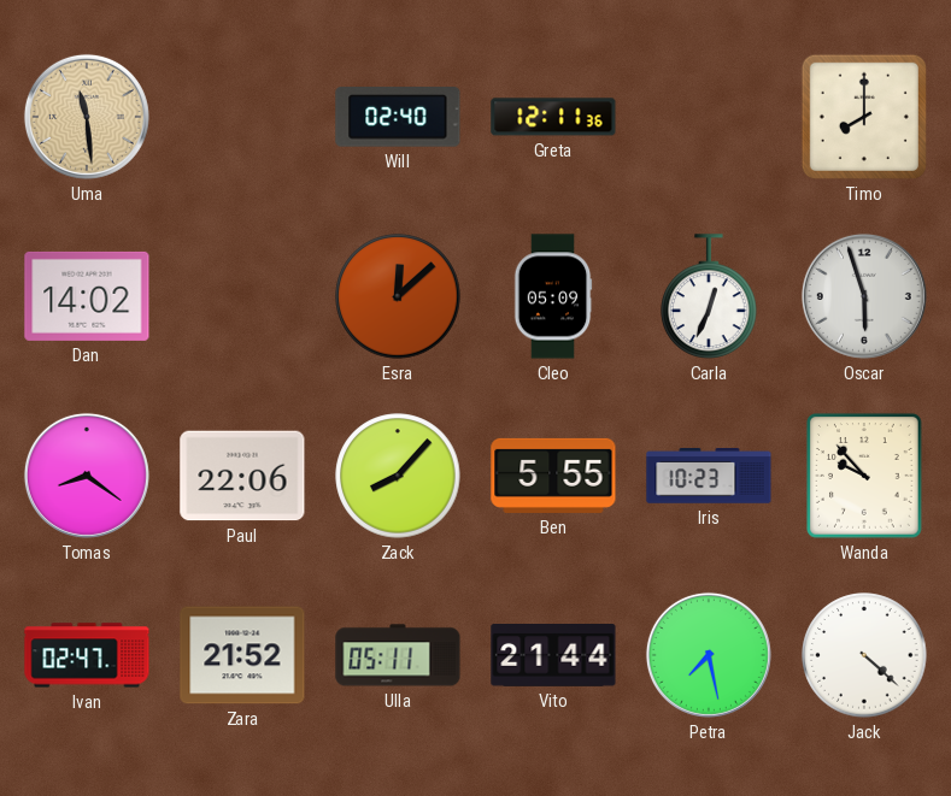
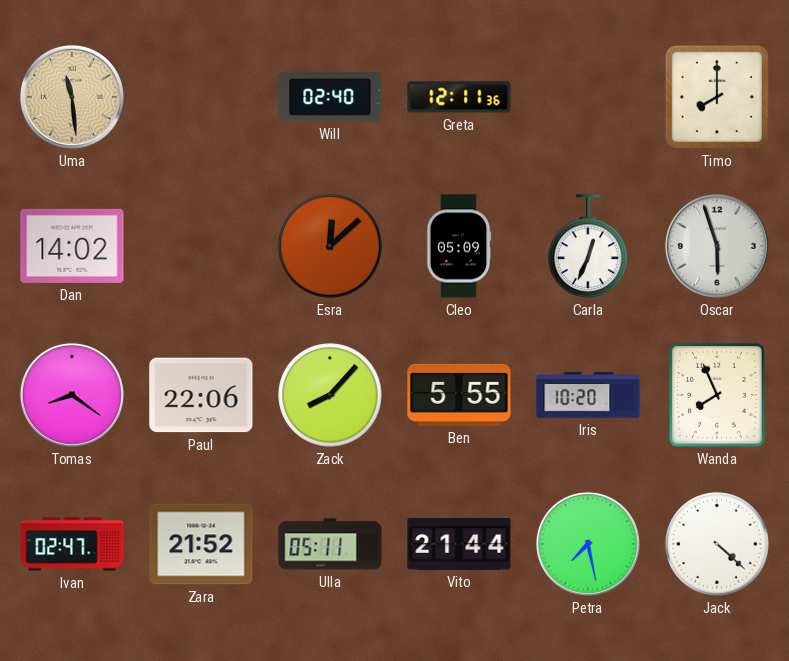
Iris: 10:23 -> 10:20
Wanda: 9:53 -> 7:56
